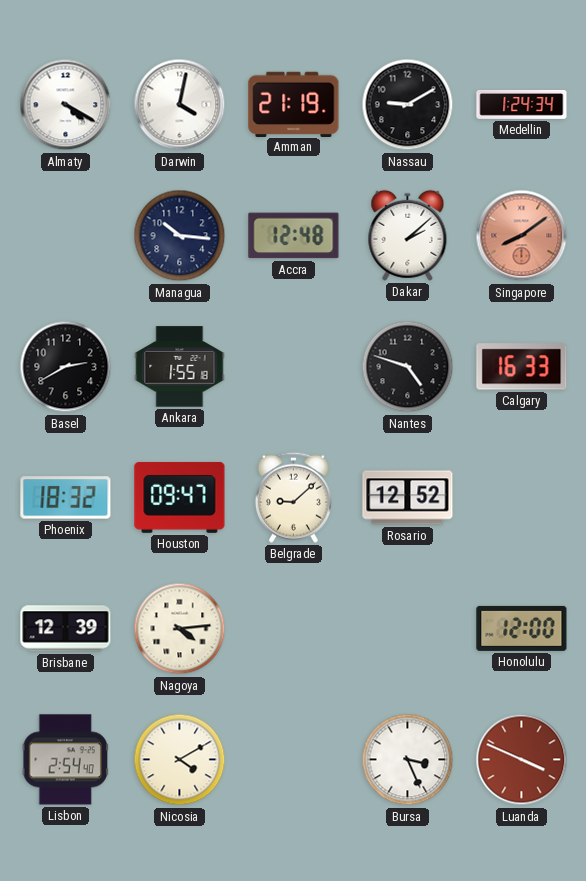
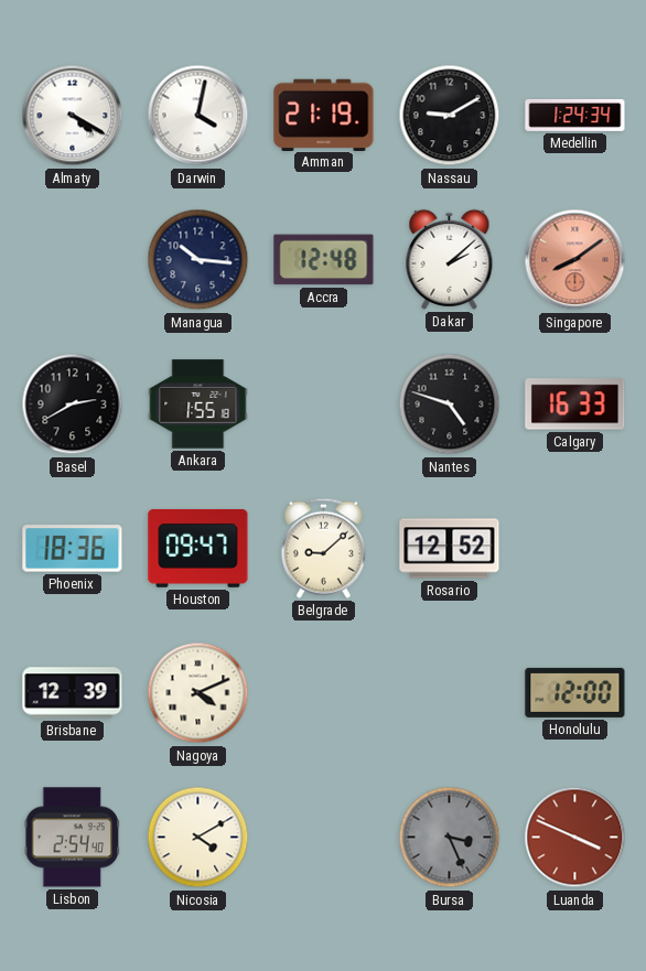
Phoenix: 18:32 -> 18:36
Nagoya: 4:14 -> 4:11
Bursa dial: white -> grey
